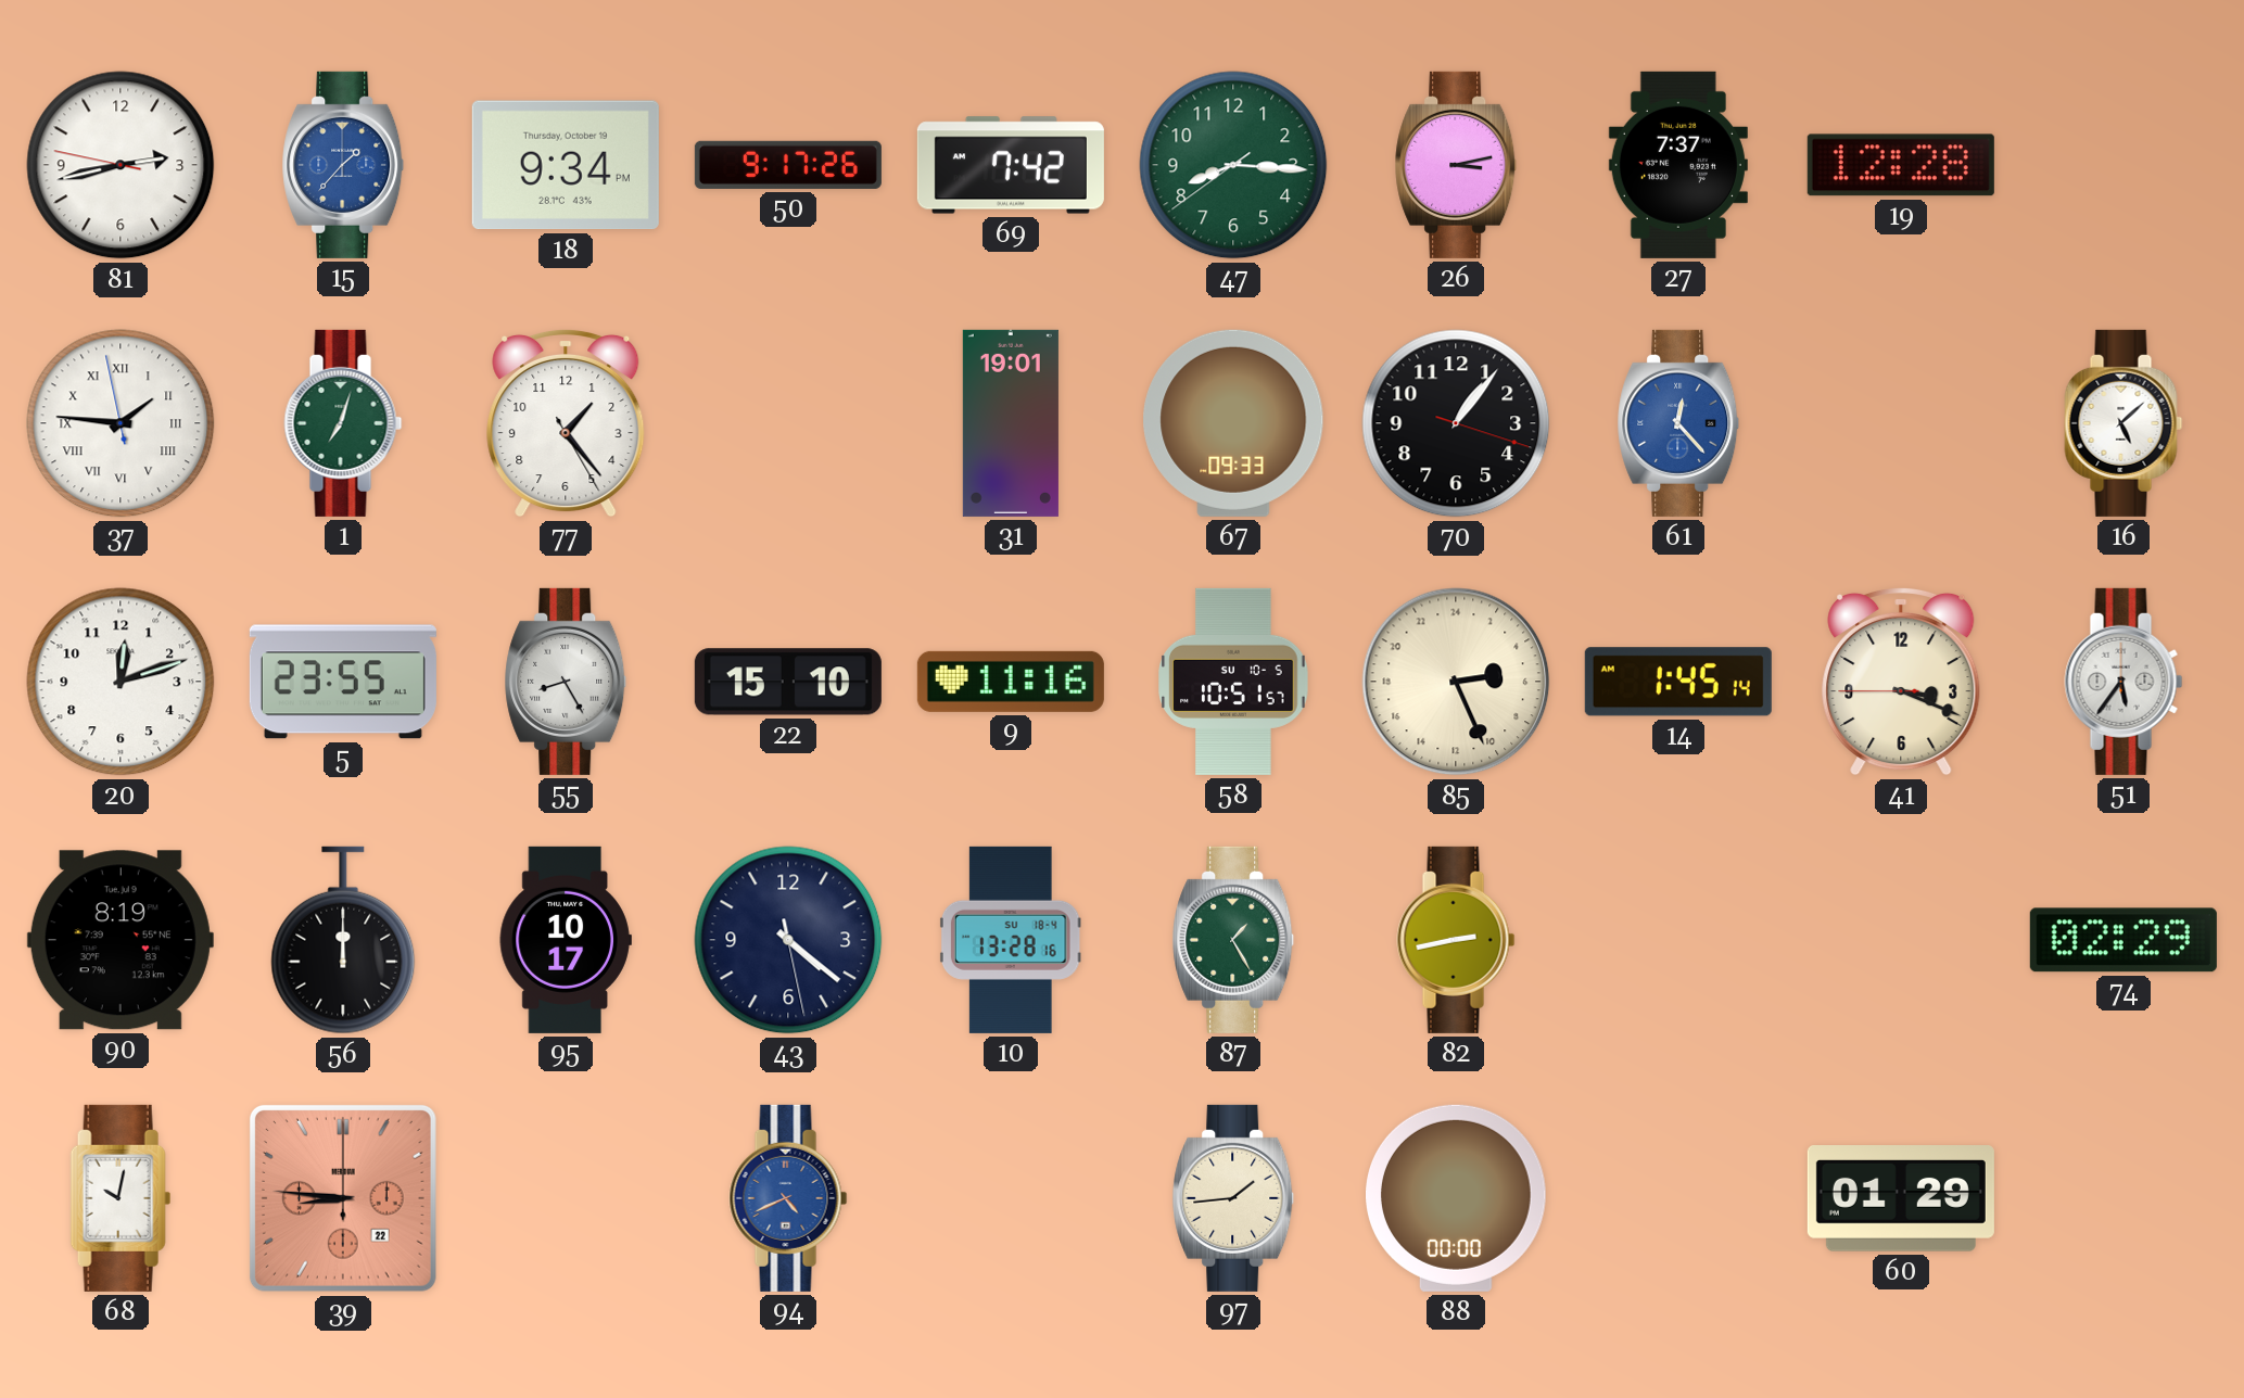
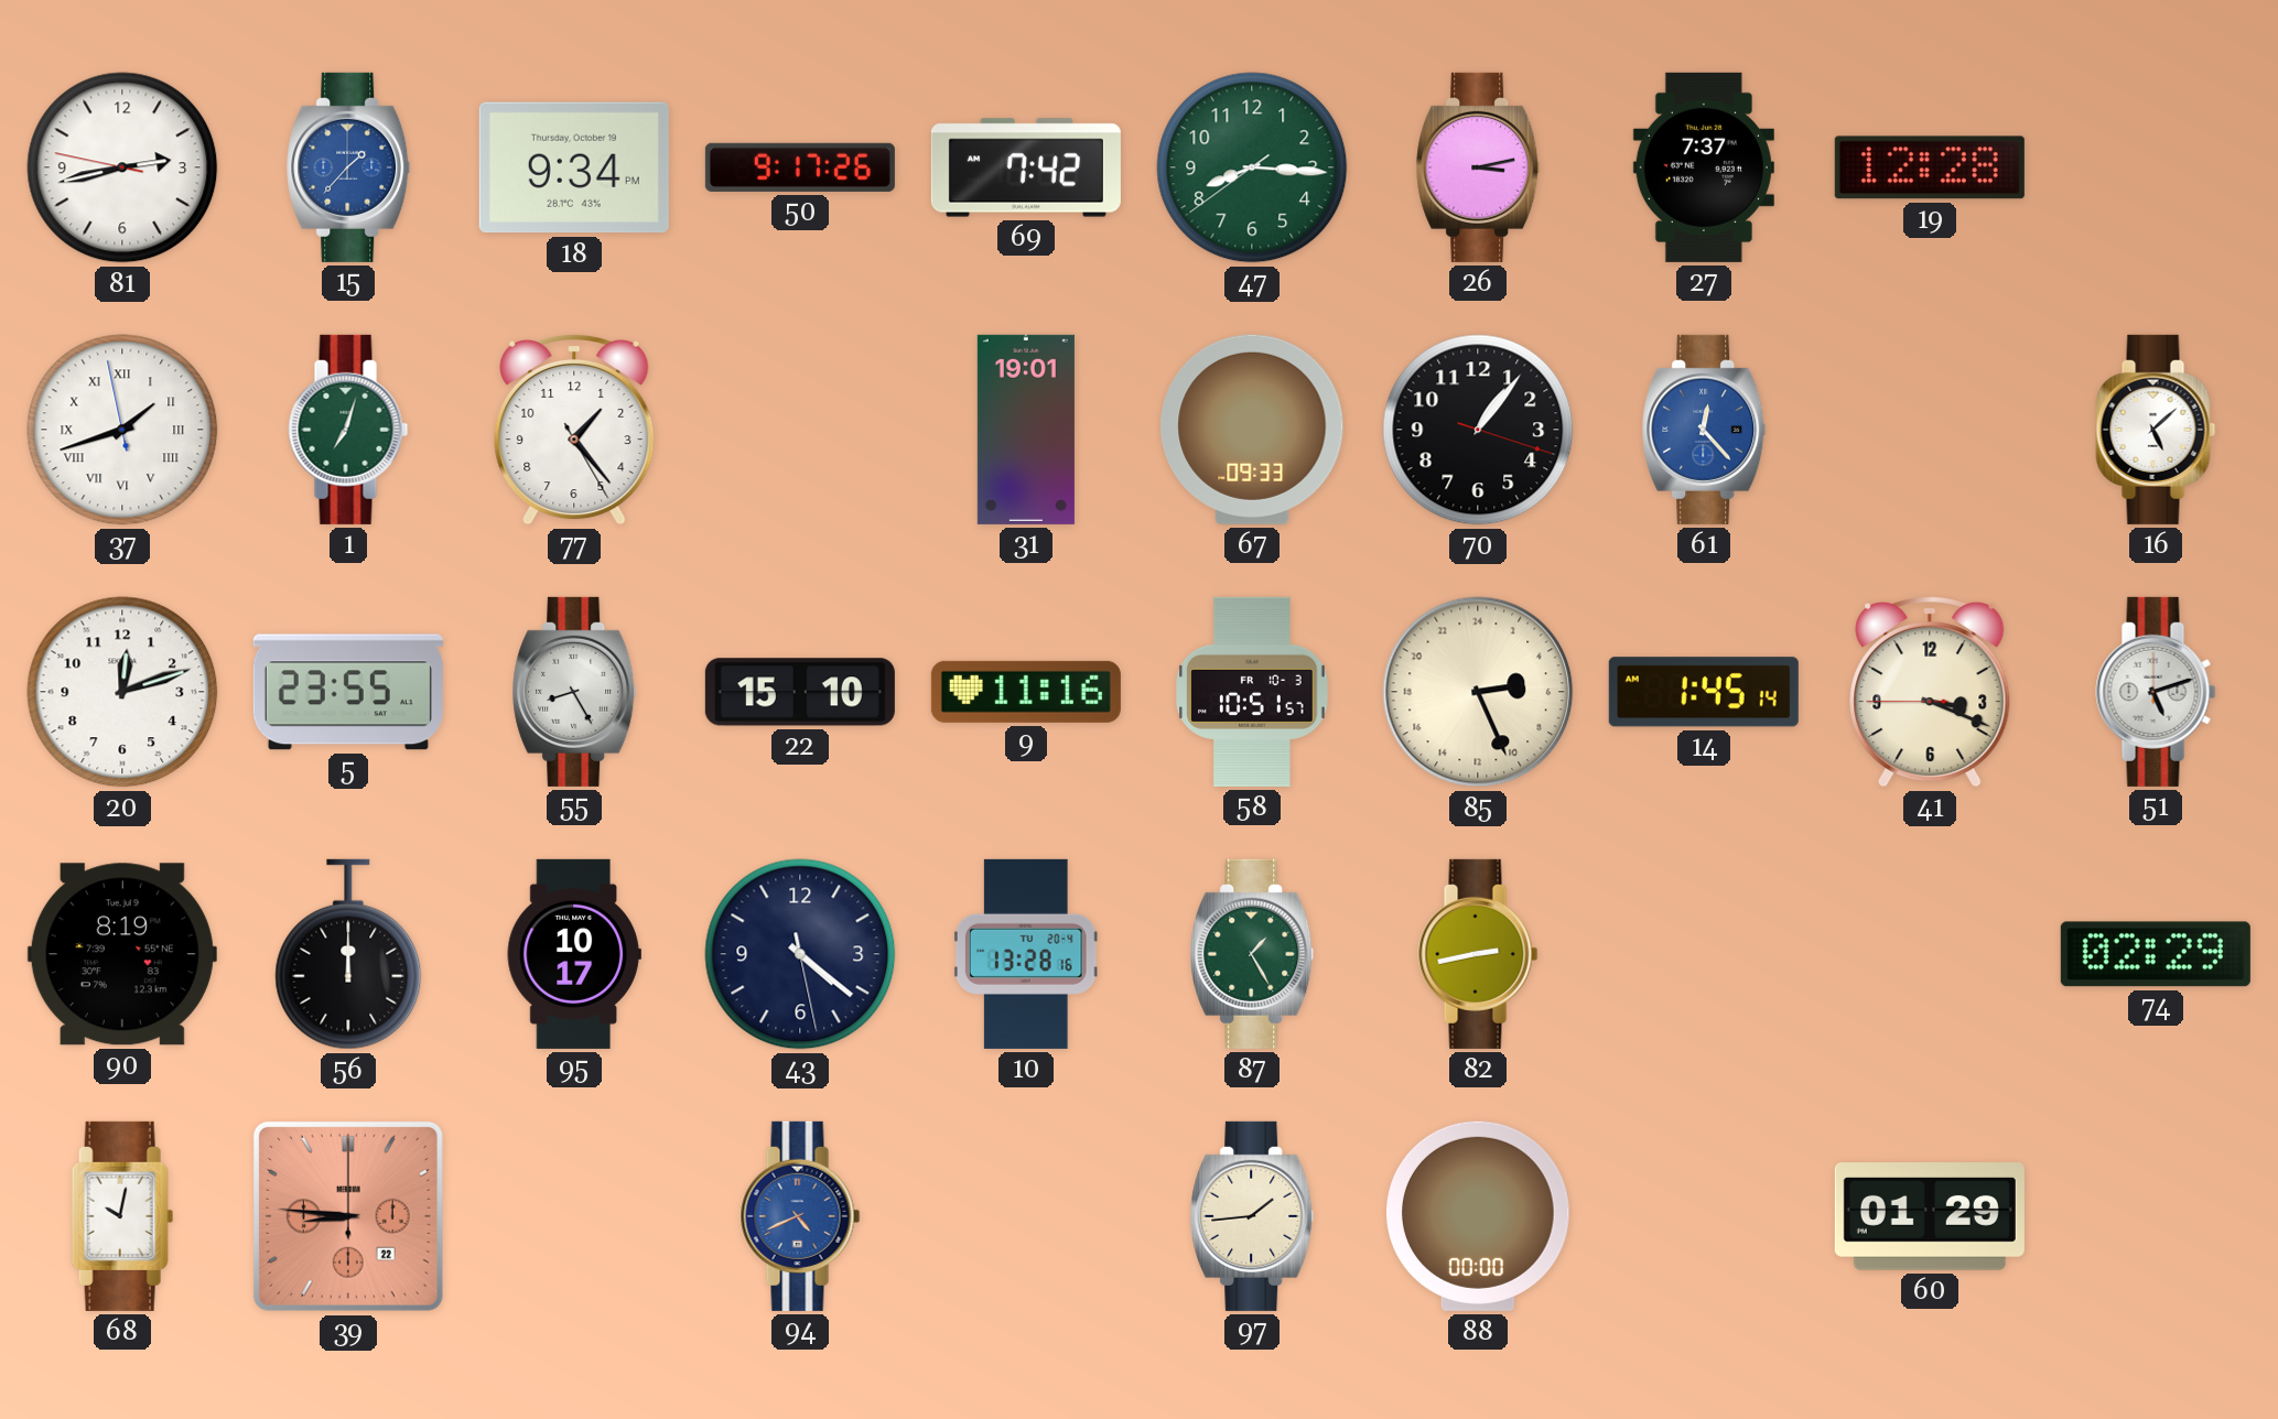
37: 1:45 -> 1:41
58 date: SU 10-5 -> FR 10-3
51: 5:36 -> 5:12
10 date: SU 18-4 -> TU 20-4
